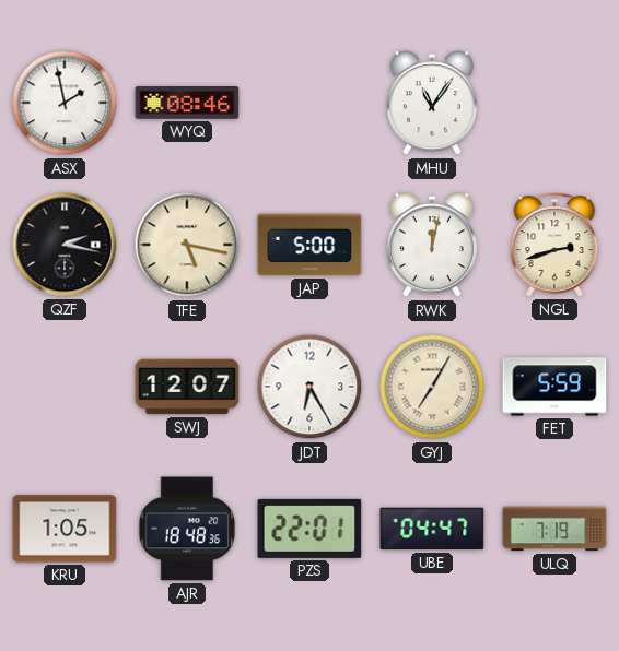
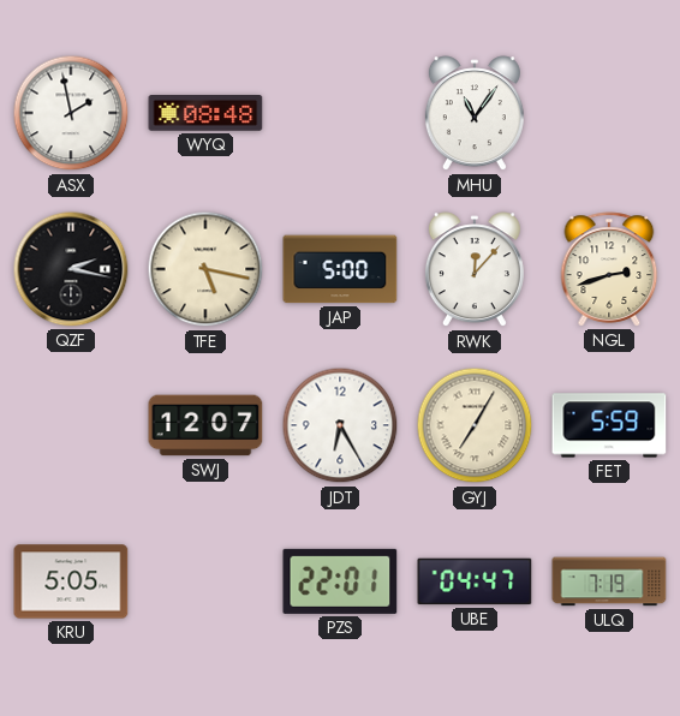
WYQ: 08:46 -> 08:48
RWK: 12:02 -> 12:07
KRU: 1:05 -> 5:05
AJR: 18:48 -> none
